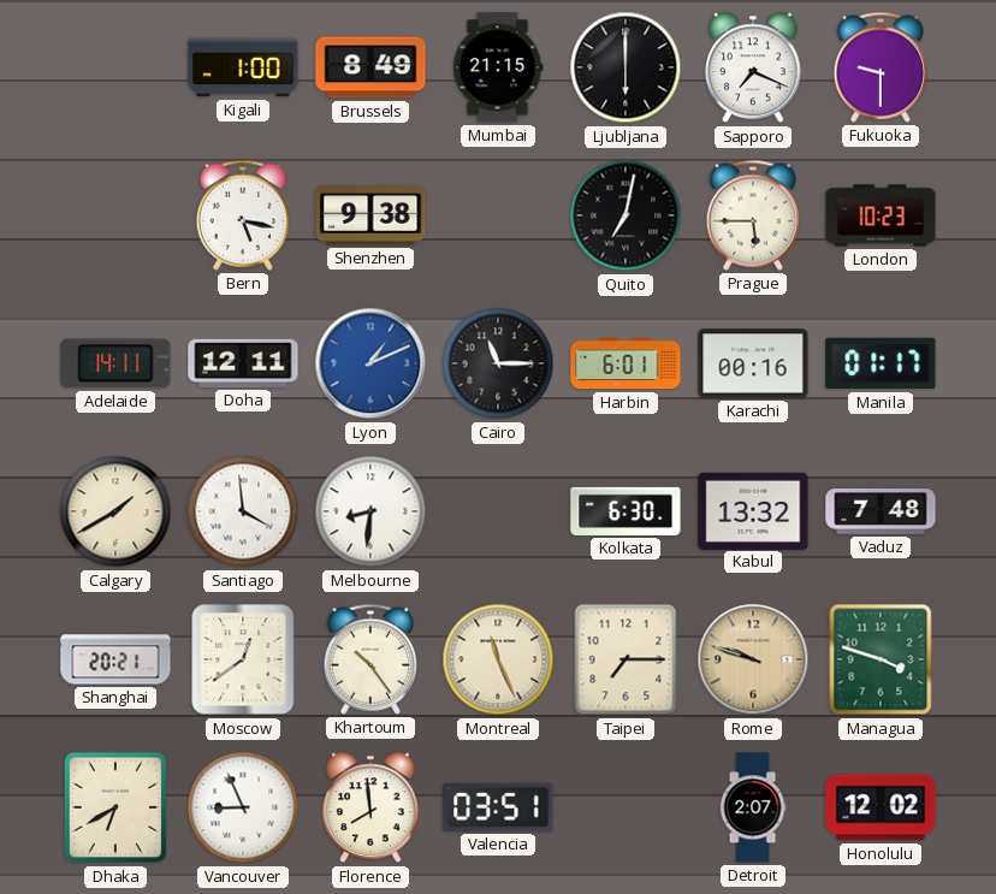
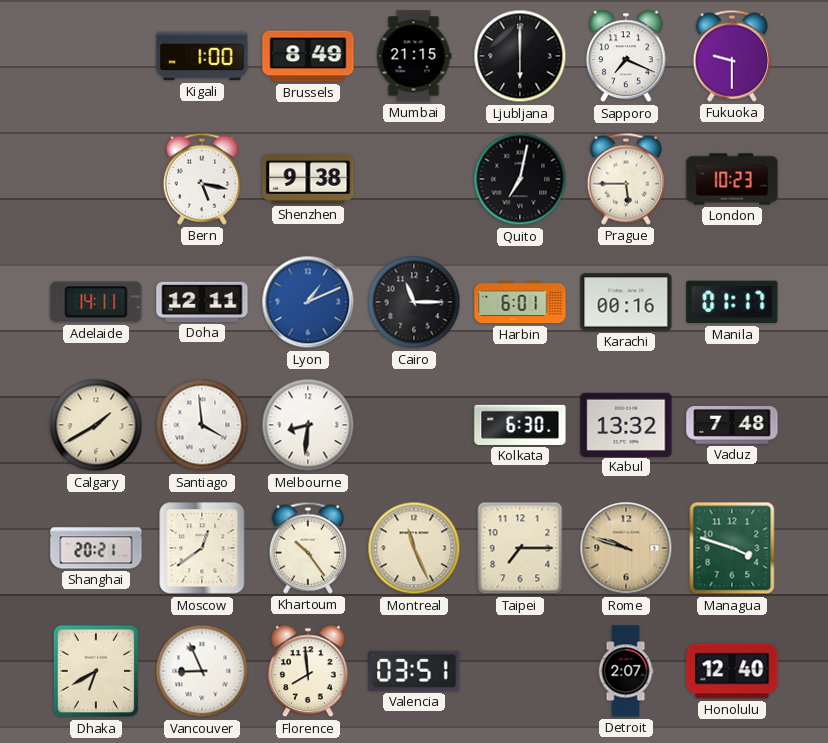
Honolulu: 12:02 -> 12:40
